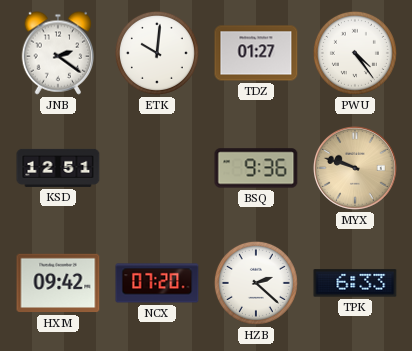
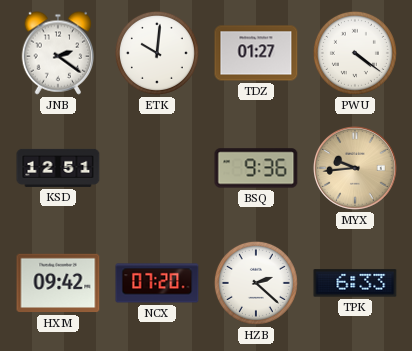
PWU: 4:24 -> 4:21
MYX: 9:48 -> 9:44
